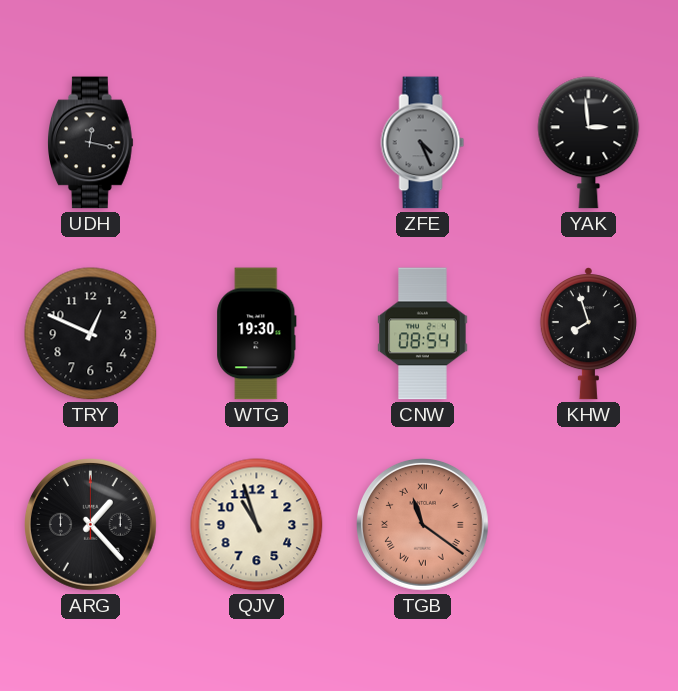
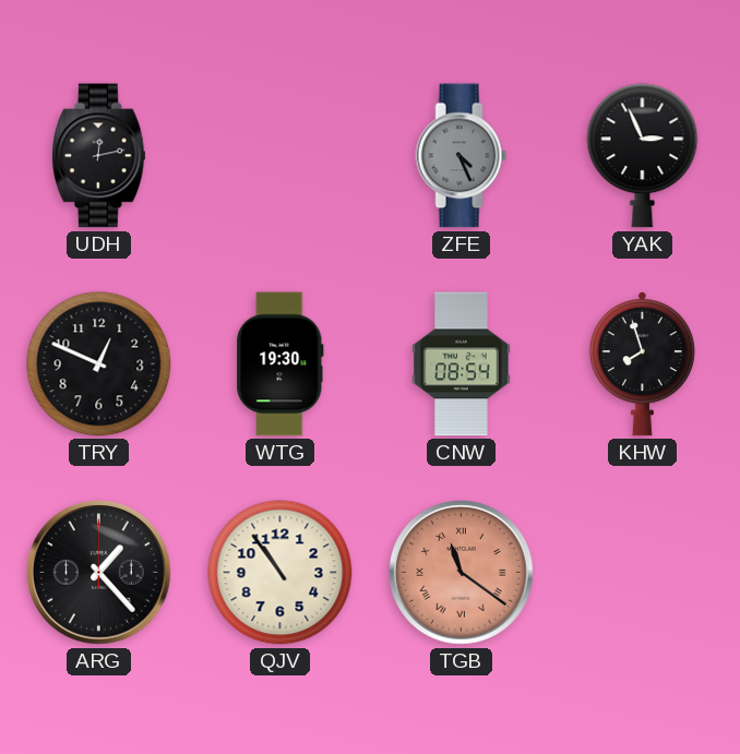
UDH: 12:17 -> 12:13
YAK: 2:59 -> 2:56
QJV: 10:57 -> 10:54
